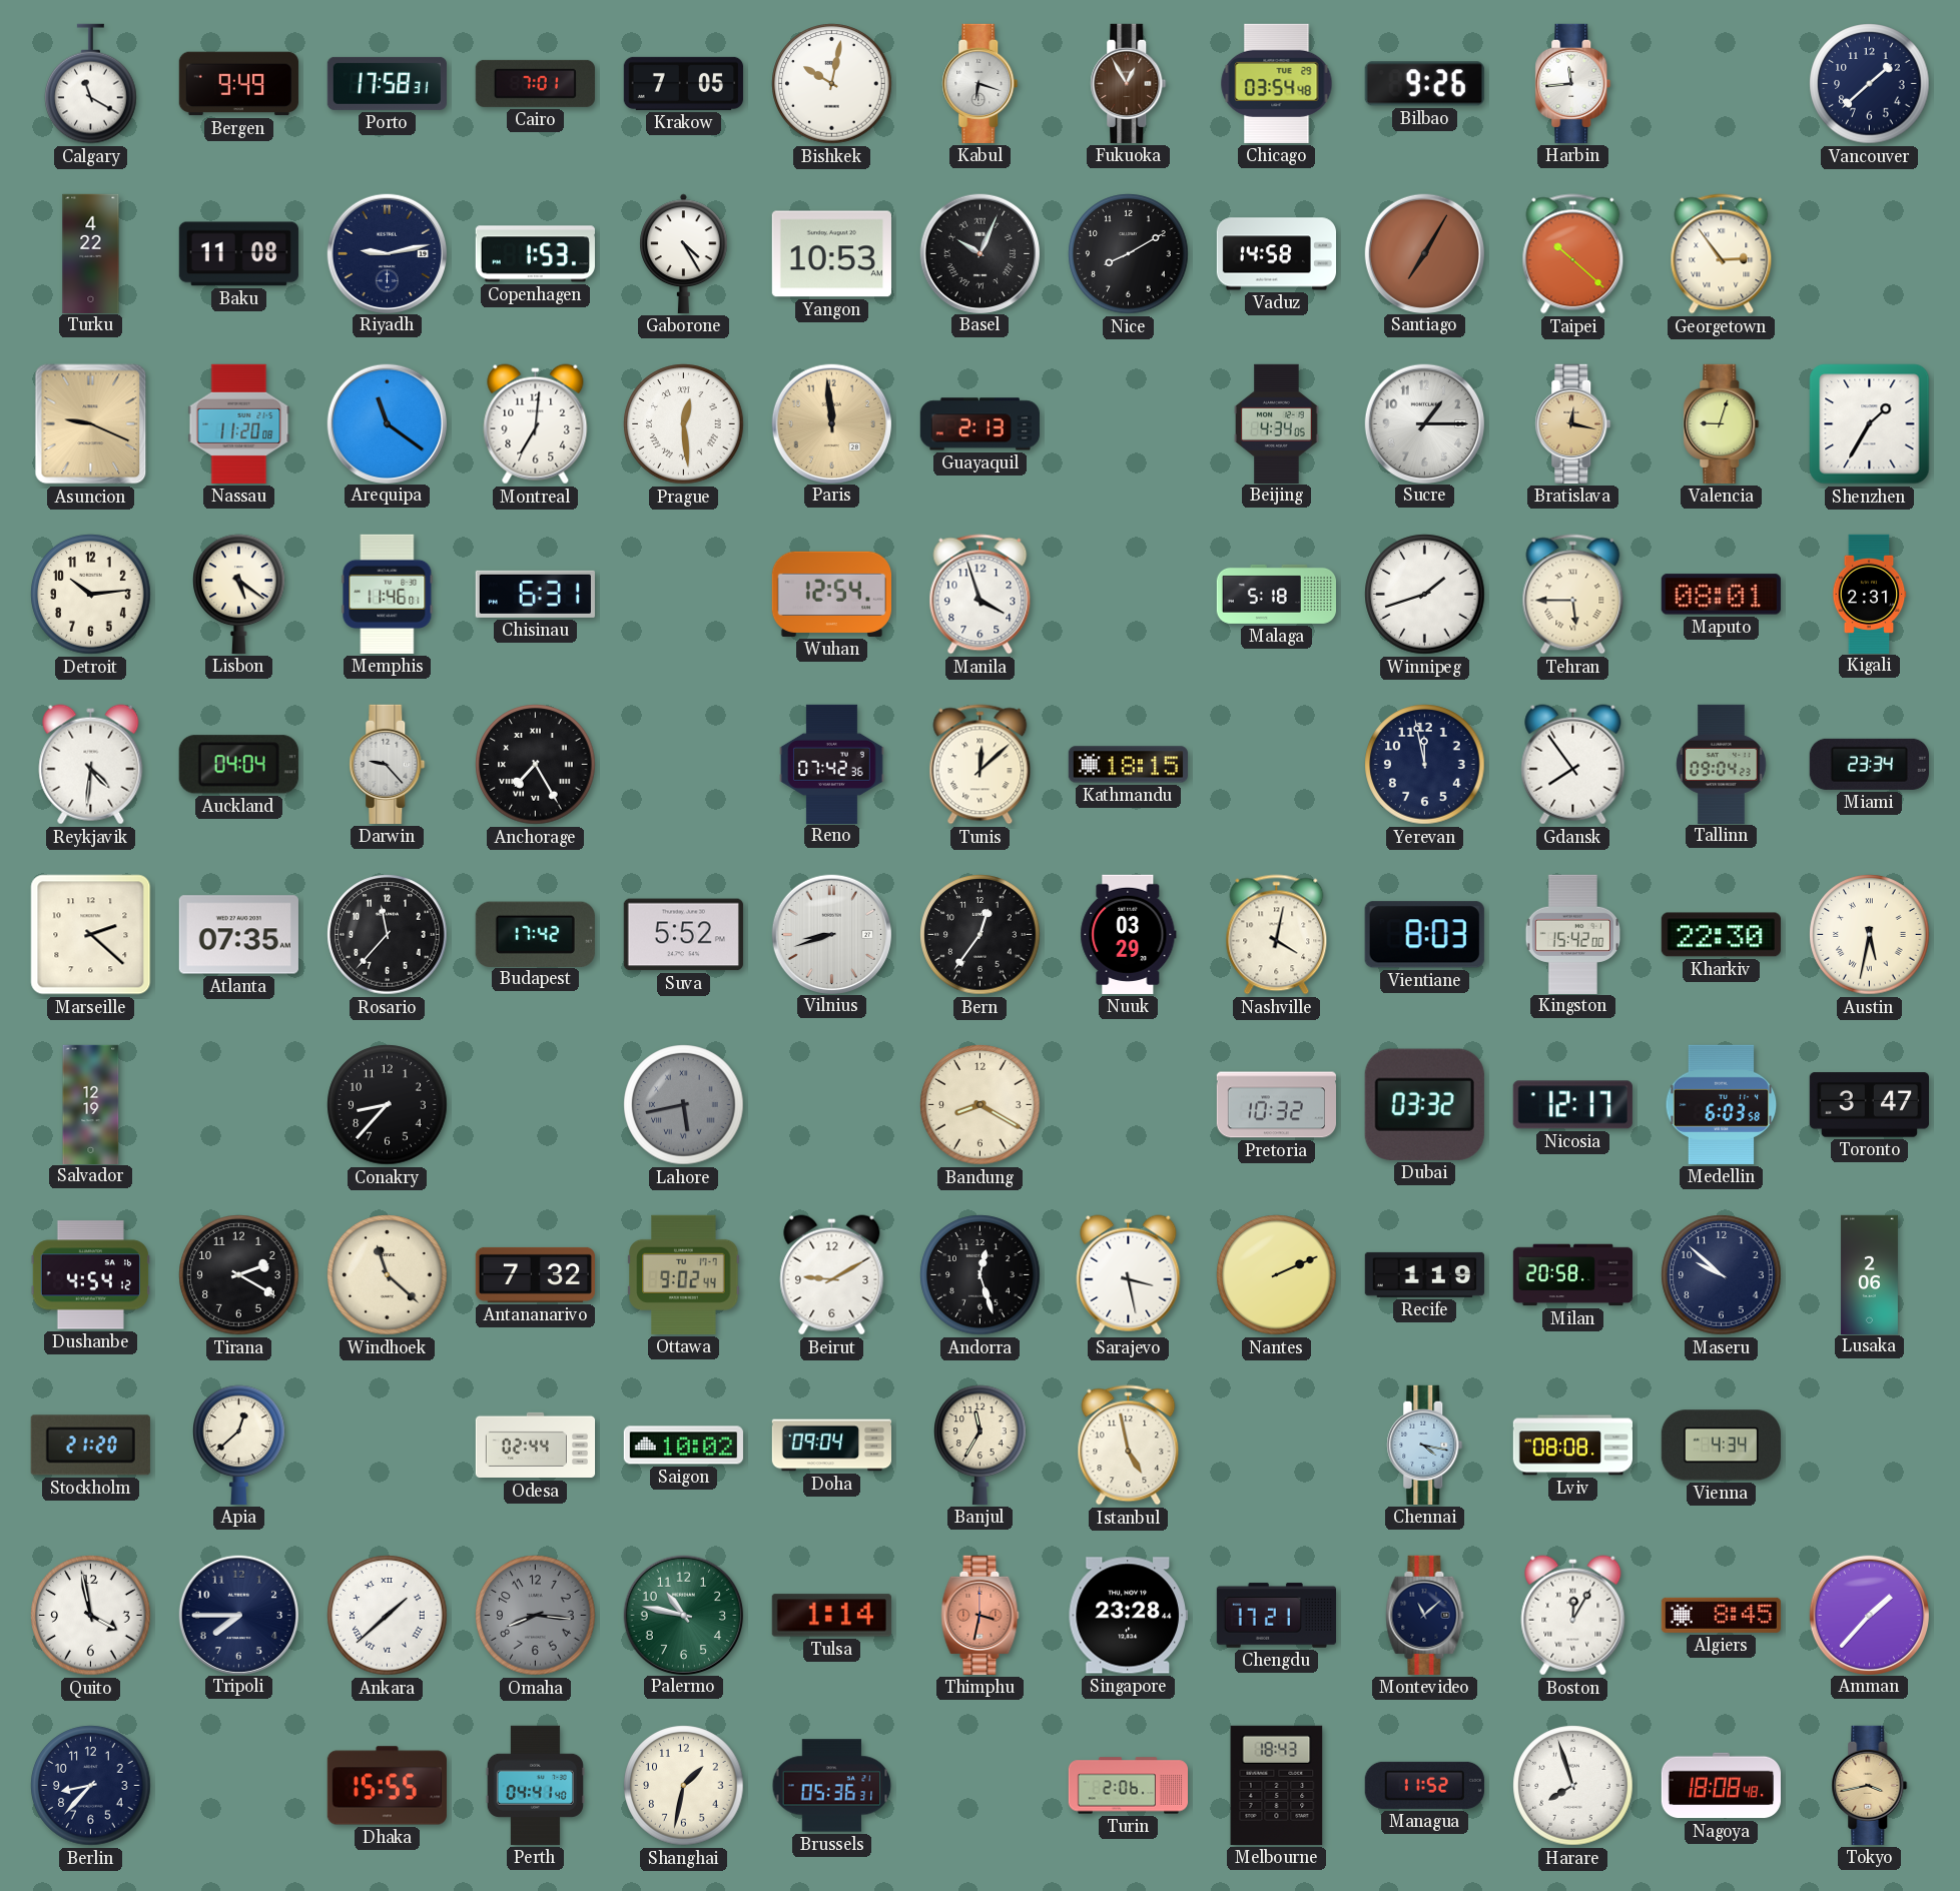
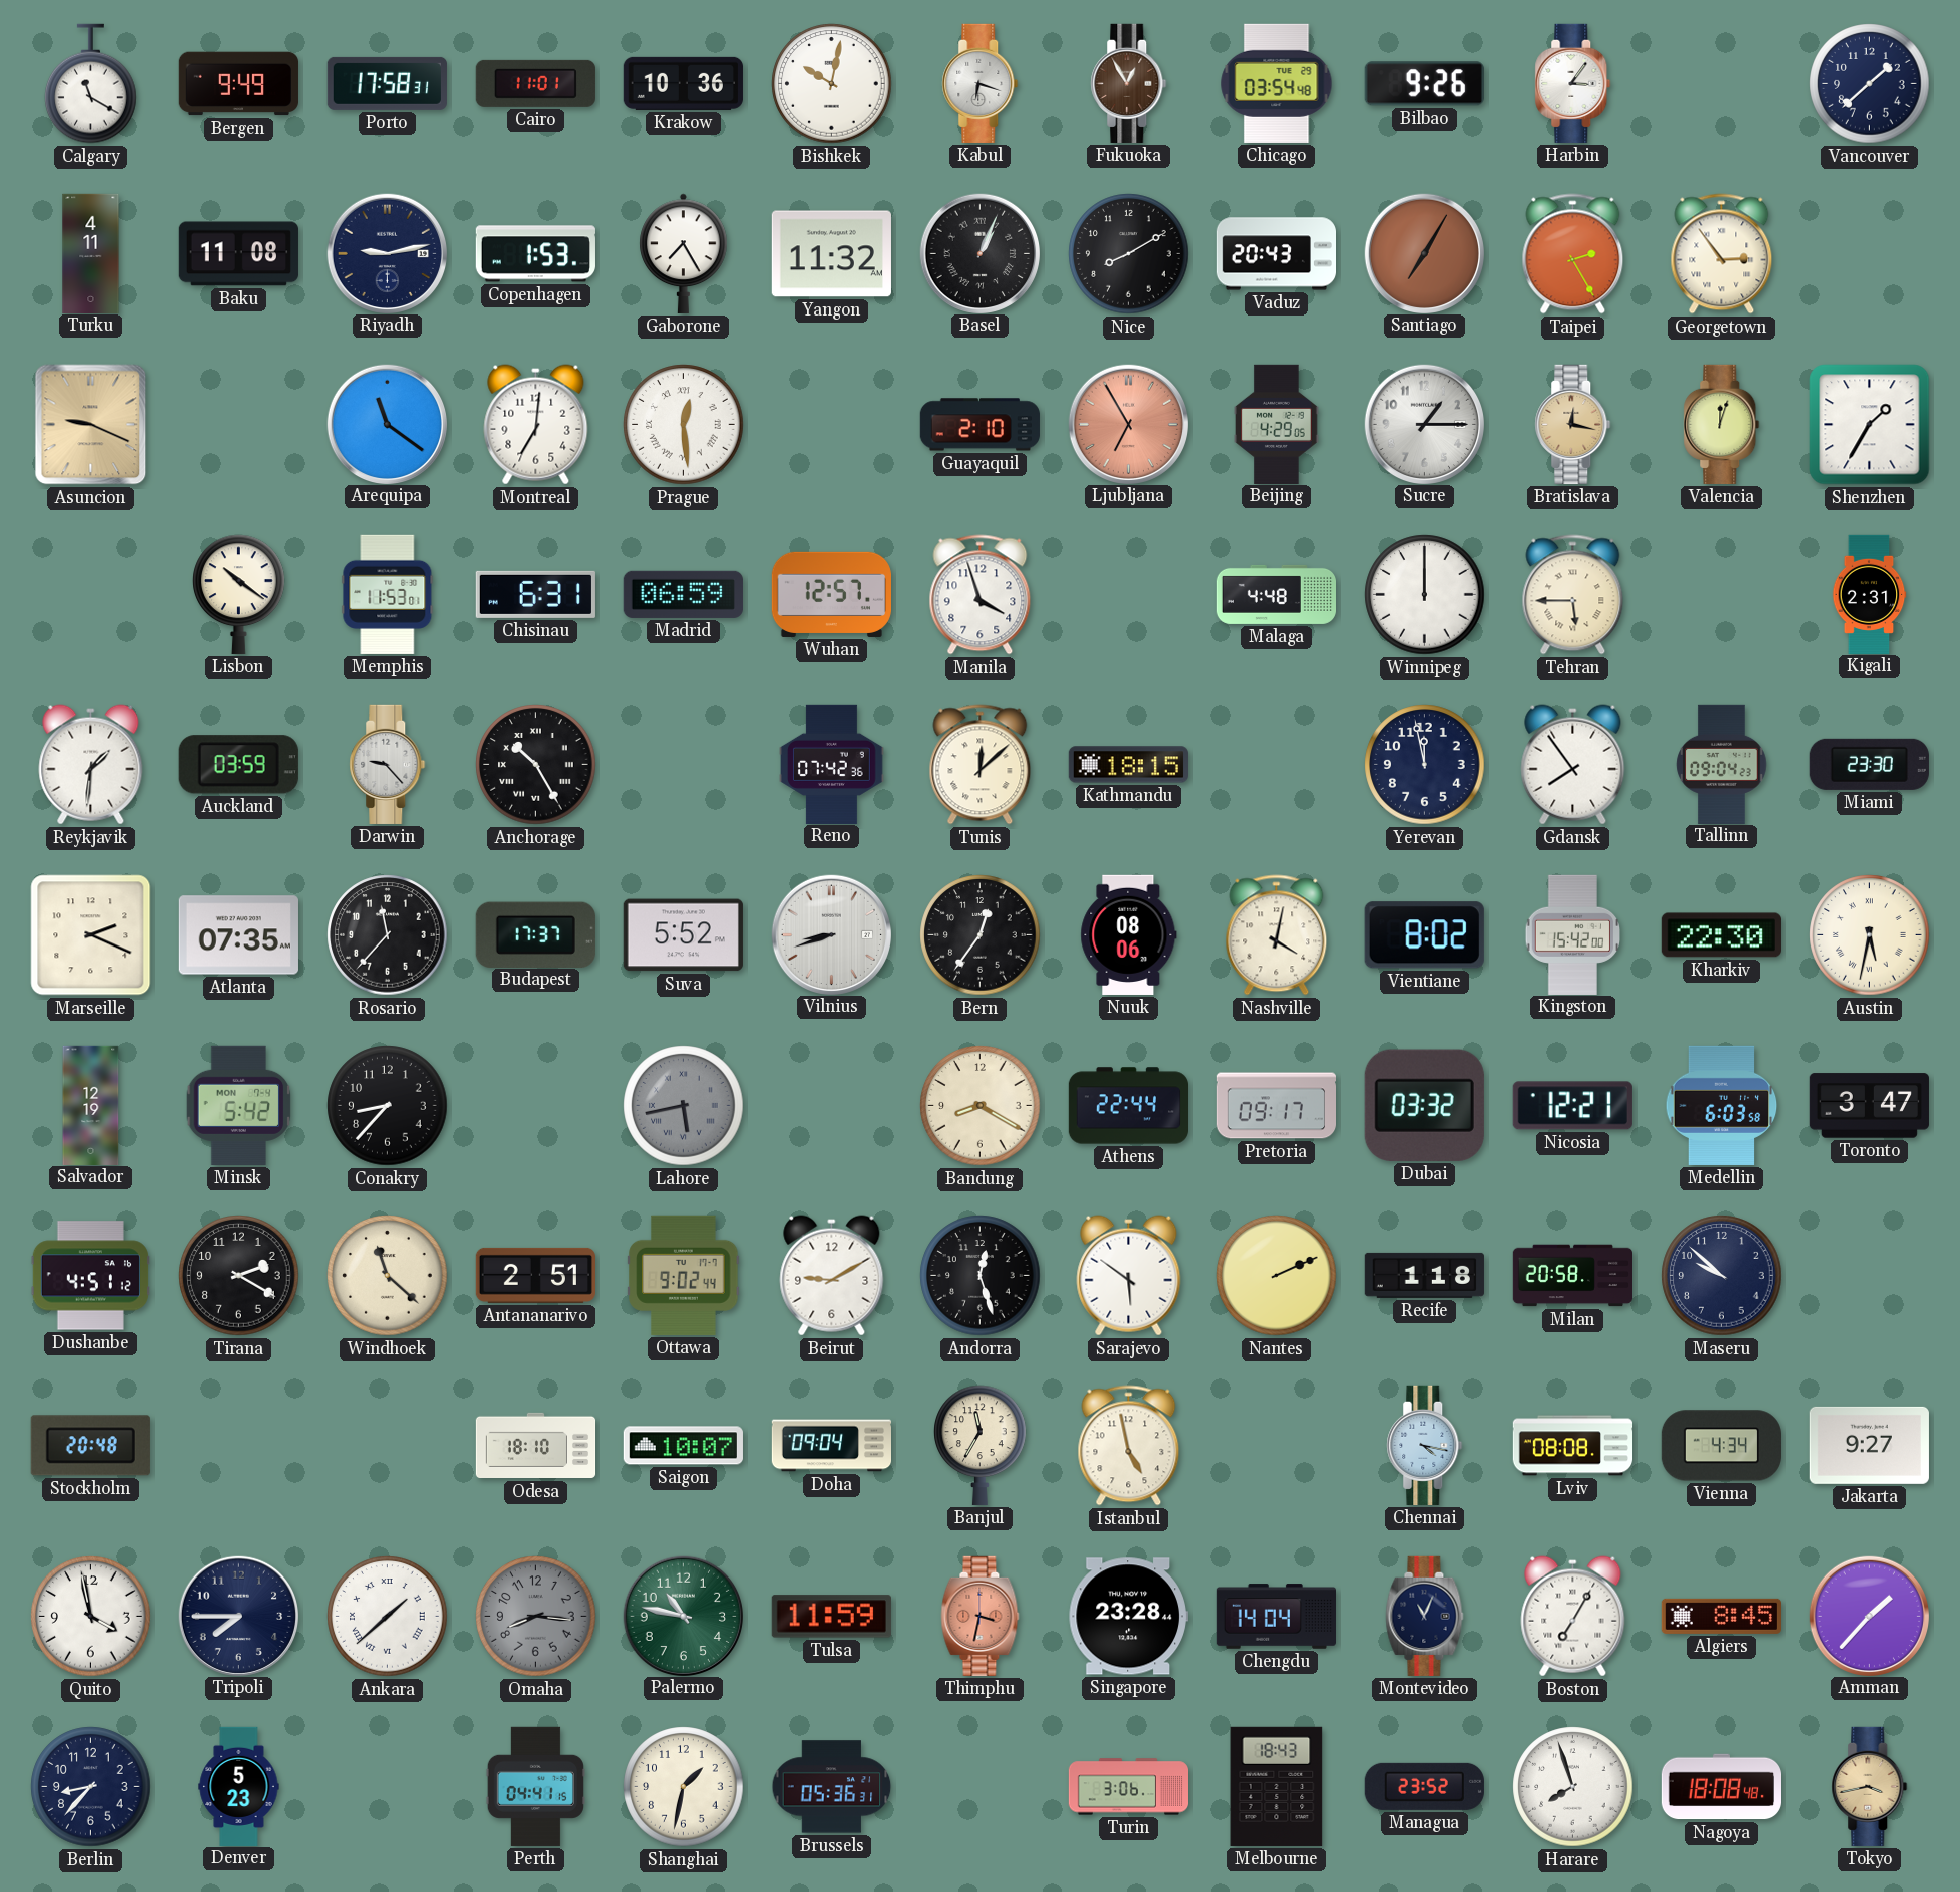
Cairo: 7:01 -> 11:01
Krakow: 7:05 -> 10:36
Harbin: 11:44 -> 3:06
Turku: 4:22 -> 4:11
Gaborone: 4:25 -> 7:25
Yangon: 10:53 -> 11:32
Basel: 10:04 -> 1:04
Vaduz: 14:58 -> 20:43
Taipei: 10:22 -> 2:25
Nassau: 11:20 -> none
Paris: 11:59 -> none
Guayaquil: 2:13 -> 2:10
Ljubljana: none -> 6:55
Beijing: 4:34 -> 4:29
Valencia: 9:03 -> 12:03
Detroit: 10:14 -> none
Lisbon: 5:21 -> 10:21
Memphis: 11:46 -> 11:53
Madrid: none -> 06:59
Wuhan: 12:54 -> 12:57
Malaga: 5:18 -> 4:48
Winnipeg: 1:42 -> 12:00
Maputo: 08:01 -> none
Reykjavik: 4:31 -> 1:31
Auckland: 04:04 -> 03:59
Anchorage: 7:25 -> 10:25
Miami: 23:34 -> 23:30
Marseille: 2:22 -> 2:19
Budapest: 17:42 -> 17:37
Nuuk: 03:29 -> 08:06
Vientiane: 8:03 -> 8:02
Minsk: none -> 5:42
Athens: none -> 22:44
Pretoria: 10:32 -> 09:17
Nicosia: 12:17 -> 12:21
Dushanbe: 4:54 -> 4:51
Antananarivo: 7:32 -> 2:51
Sarajevo: 3:28 -> 5:51
Recife: 1:19 -> 1:18
Lusaka: 2:06 -> none
Stockholm: 21:20 -> 20:48
Apia: 12:38 -> none
Odesa: 02:44 -> 18:10
Saigon: 10:02 -> 10:07
Jakarta: none -> 9:27
Tulsa: 1:14 -> 11:59
Chengdu: 17:21 -> 14:04
Montevideo: 11:08 -> 11:04
Boston: 12:05 -> 7:05
Denver: none -> 5:23
Dhaka: 15:55 -> none
Perth: 04:41:40 -> 04:41:15
Turin: 2:06 -> 3:06
Managua: 11:52 -> 23:52
